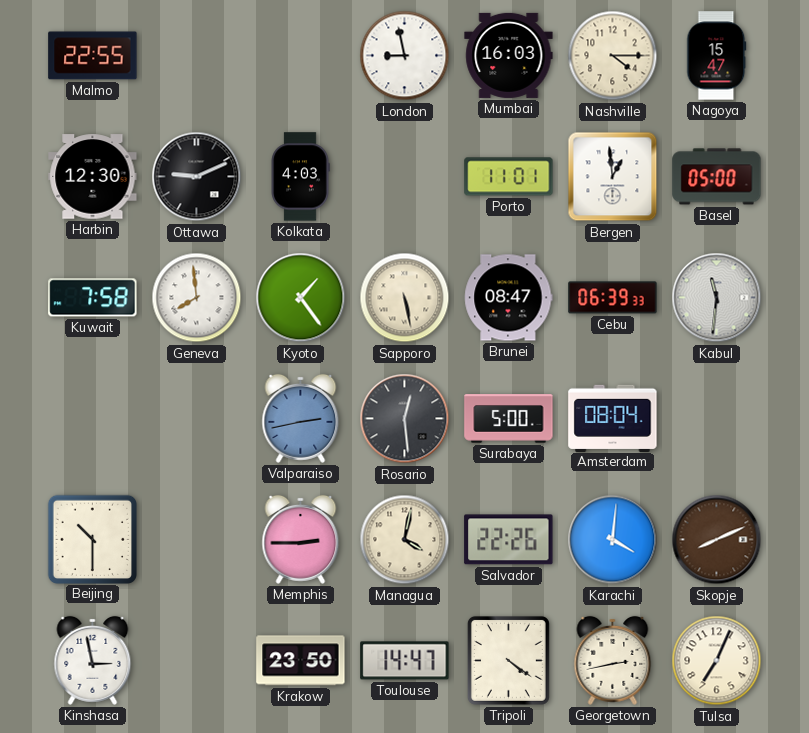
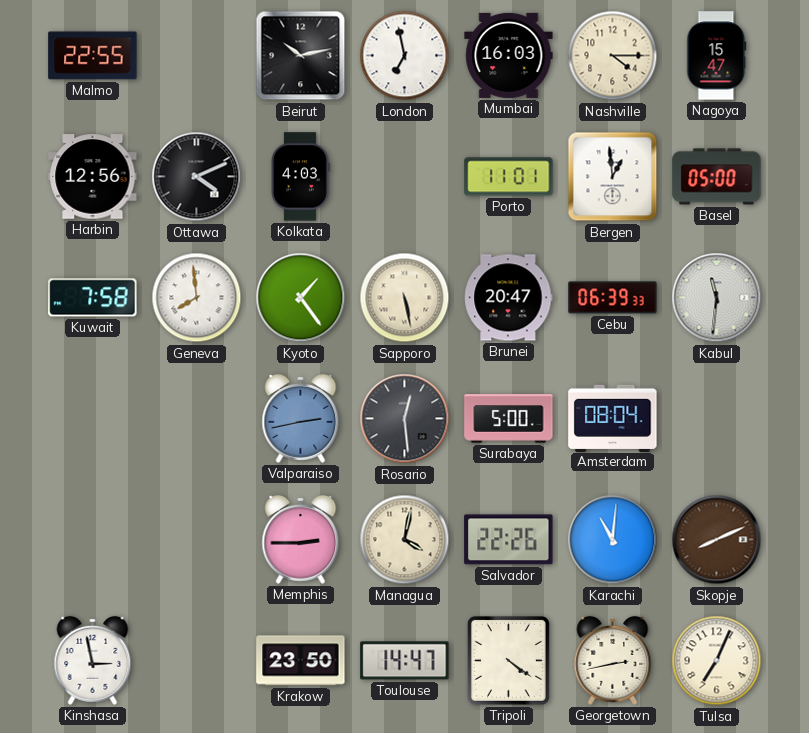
Beirut: none -> 10:13
London: 8:58 -> 6:58
Harbin: 12:30 -> 12:56
Ottawa: 9:11 -> 4:11
Brunei: 08:47 -> 20:47
Beijing: 10:30 -> none
Karachi: 4:01 -> 11:01
